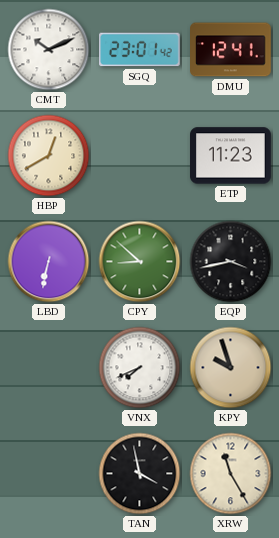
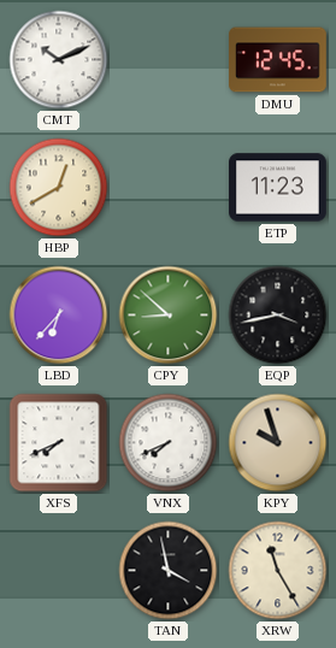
SGQ: 23:01 -> none
DMU: 12:41 -> 12:45
LBD: 6:32 -> 6:37
XFS: none -> 7:41
